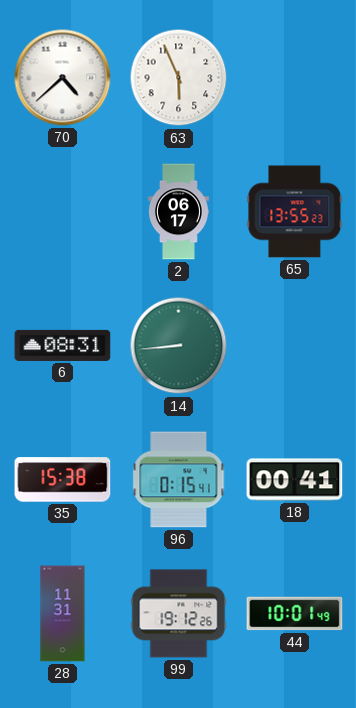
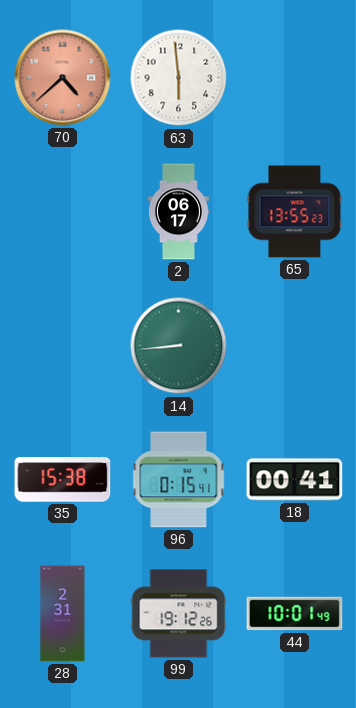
70 dial: white -> salmon
63: 5:56 -> 5:59
6: 08:31 -> none
28: 11:31 -> 2:31
